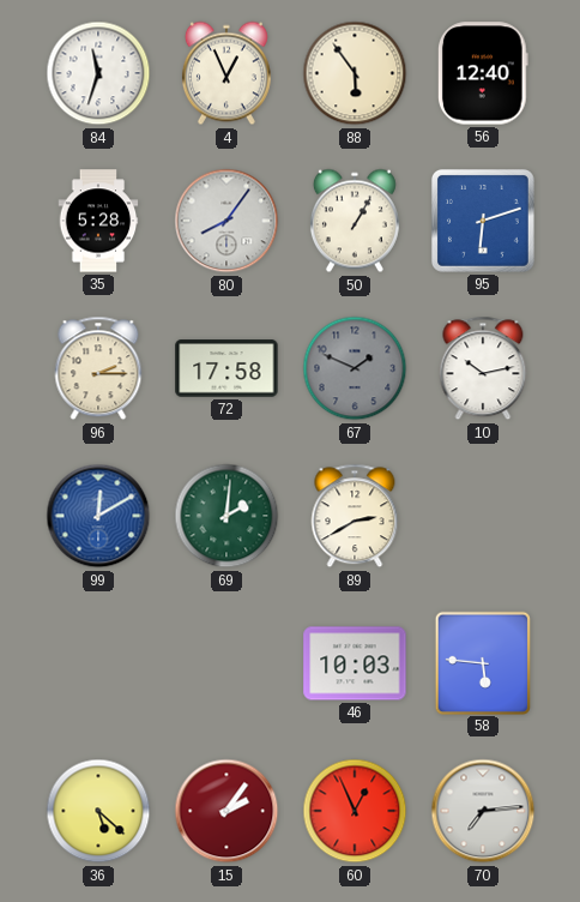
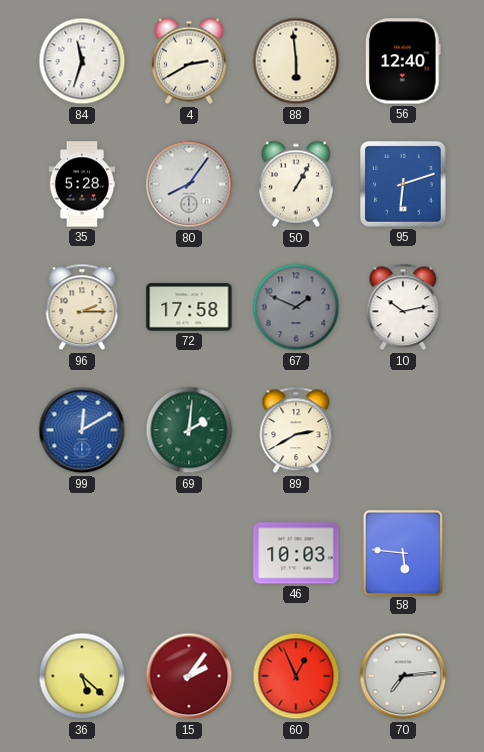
4: 12:56 -> 2:40
88: 5:54 -> 5:59
